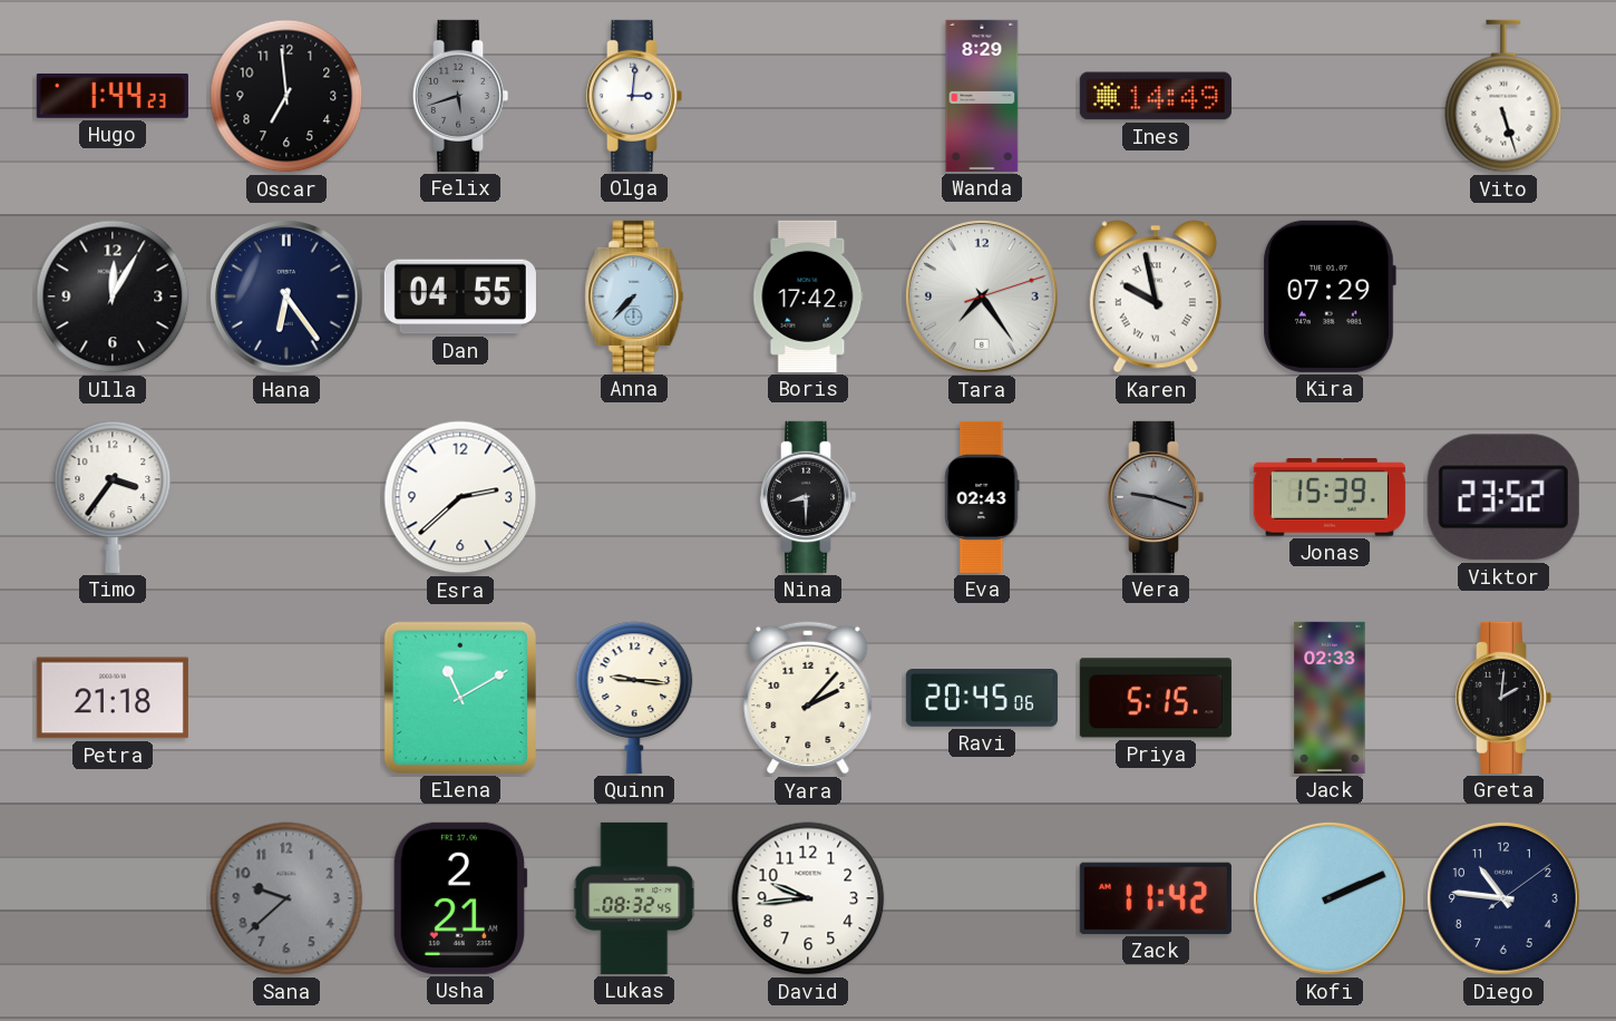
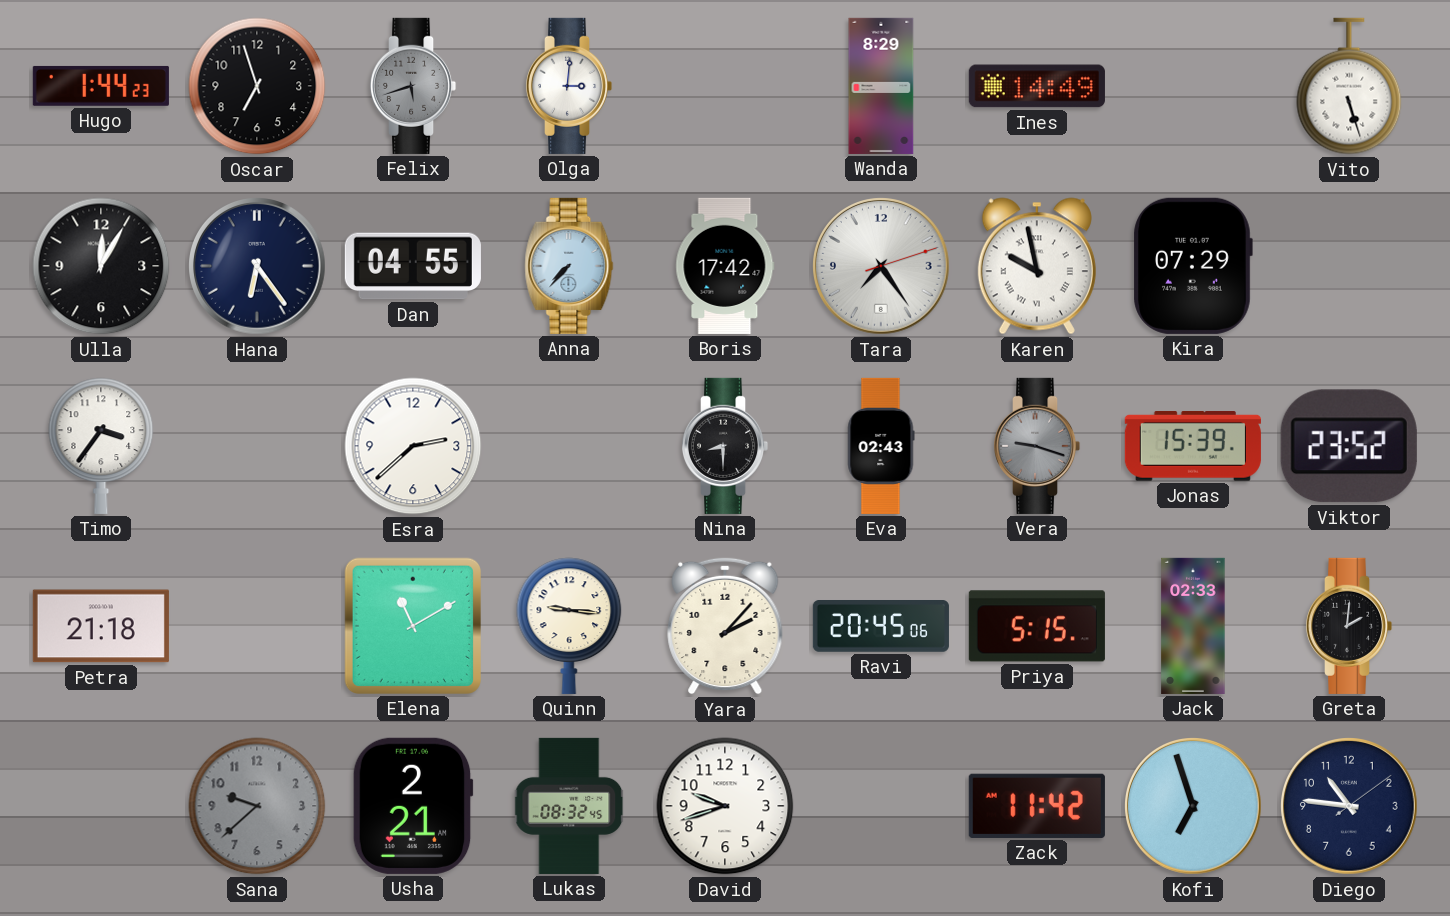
Oscar: 6:59 -> 6:57
David: 9:44 -> 9:42
Kofi: 2:11 -> 6:57
